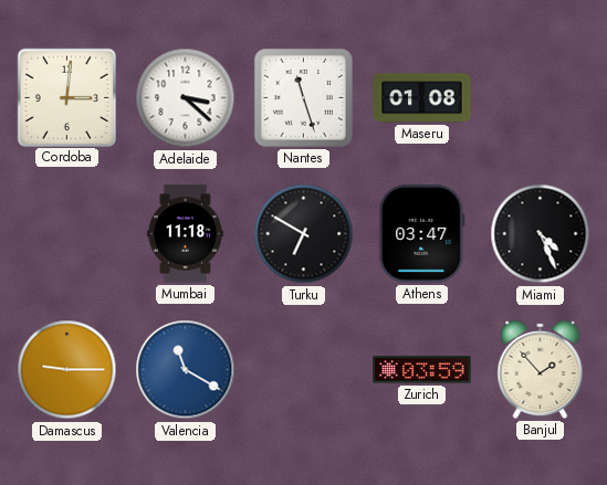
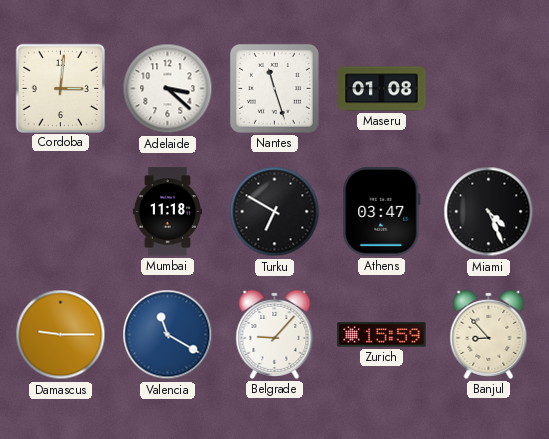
Belgrade: none -> 9:07
Zurich: 03:59 -> 15:59
Banjul: 1:53 -> 8:53
